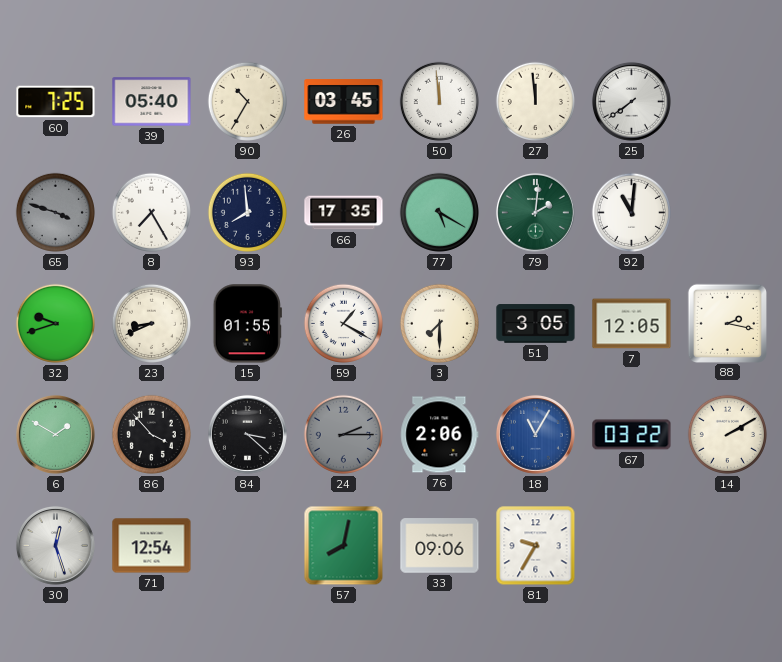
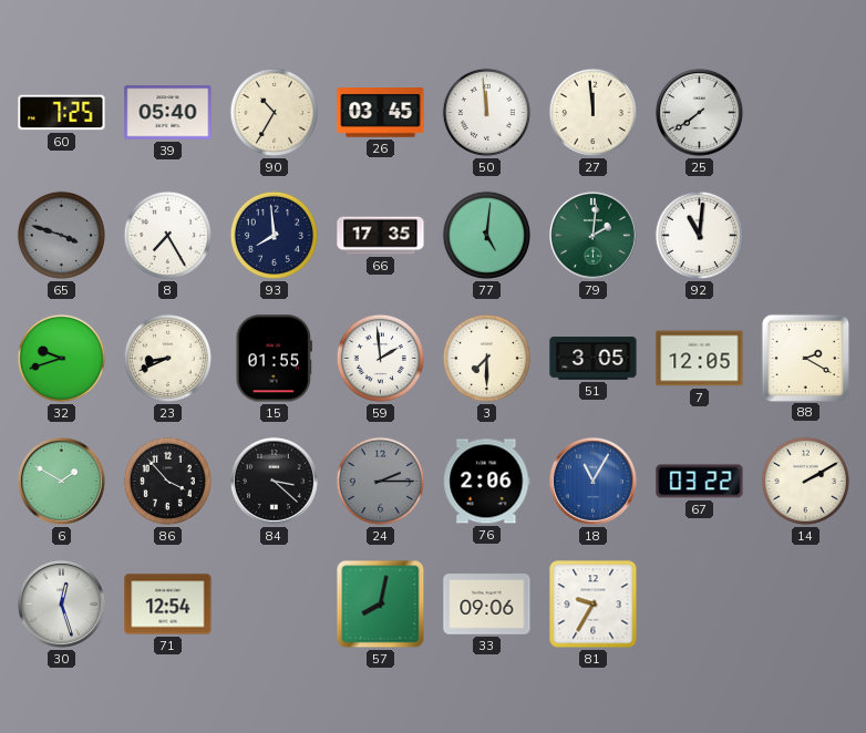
77: 5:20 -> 5:01
59: 1:20 -> 1:59
88: 2:17 -> 2:20
